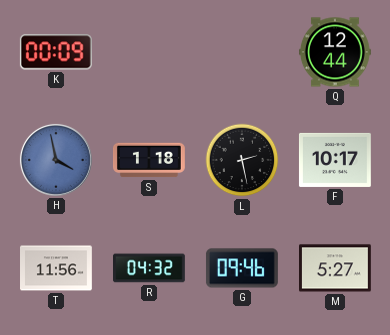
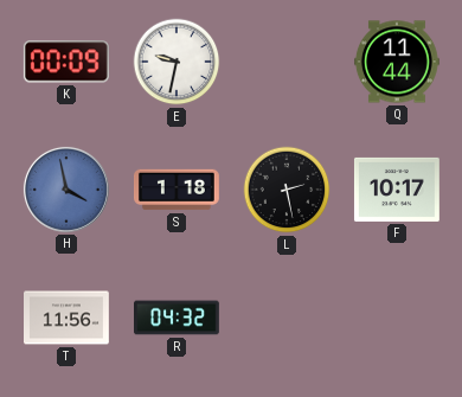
E: none -> 9:32
Q: 12:44 -> 11:44
G: 09:46 -> none
M: 5:27 -> none
